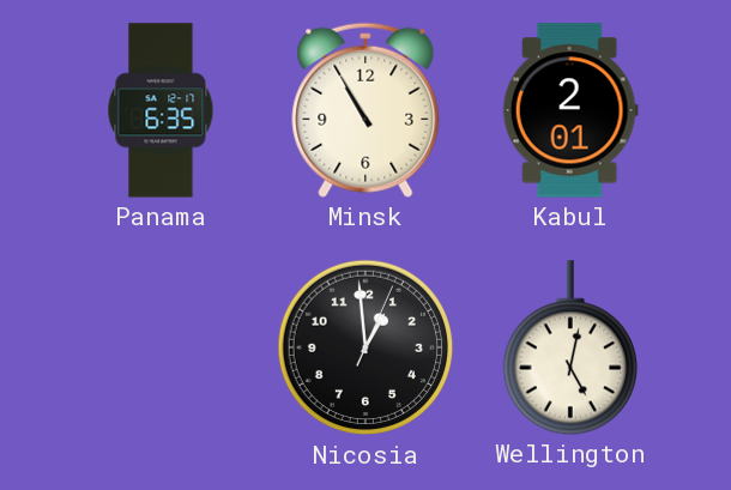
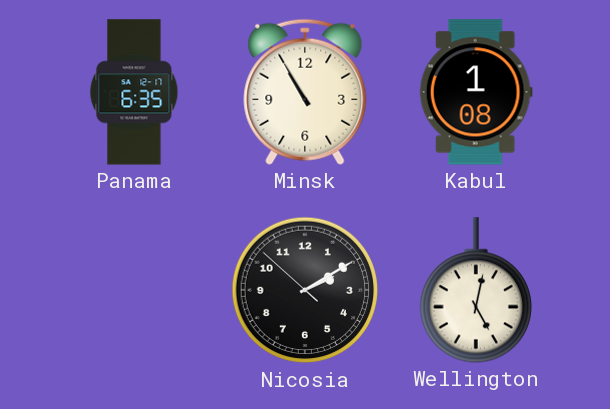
Kabul: 2:01 -> 1:08
Nicosia: 12:59 -> 2:09
